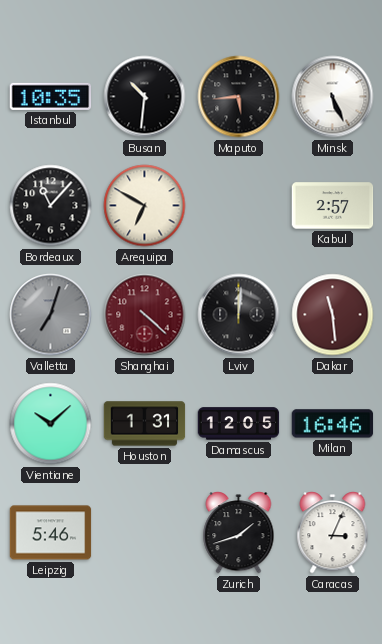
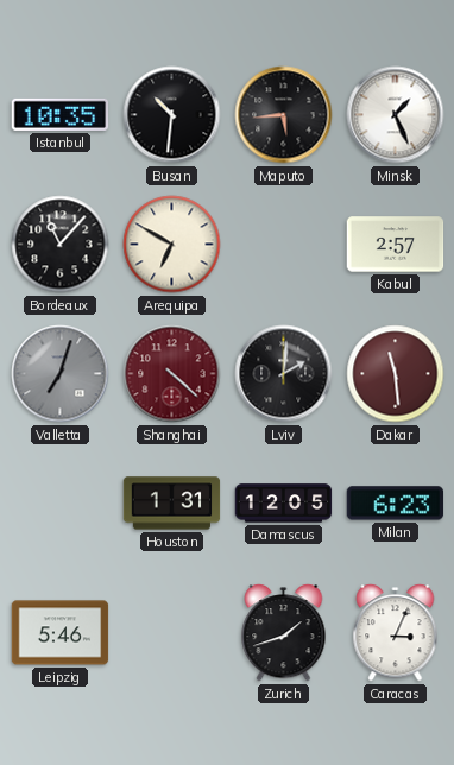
Minsk: 5:26 -> 1:26
Lviv: 12:01 -> 2:01
Vientiane: 10:08 -> none
Milan: 16:46 -> 6:23
